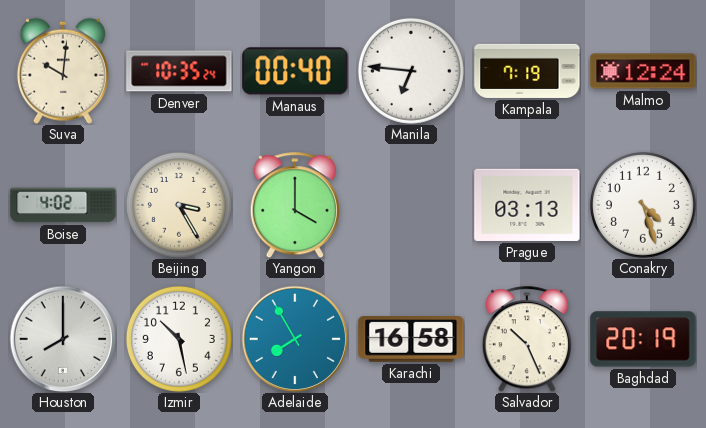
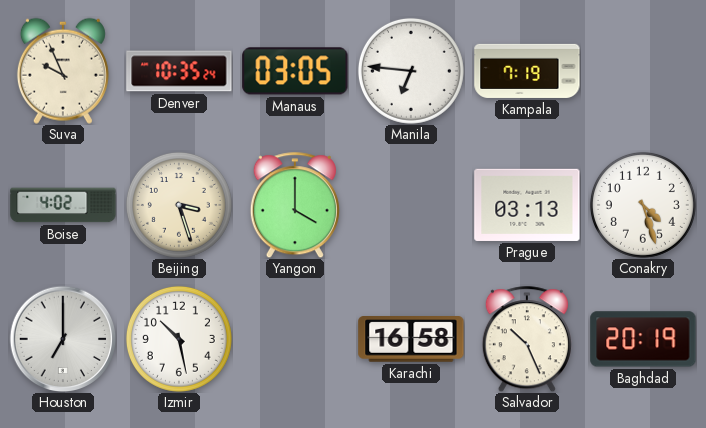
Suva: 10:01 -> 9:56
Manaus: 00:40 -> 03:05
Malmo: 12:24 -> none
Beijing: 3:25 -> 3:27
Houston: 8:00 -> 7:00
Adelaide: 7:55 -> none
